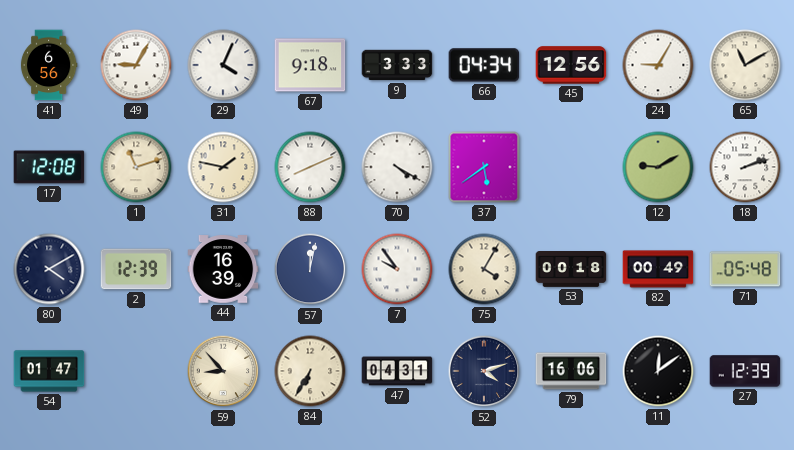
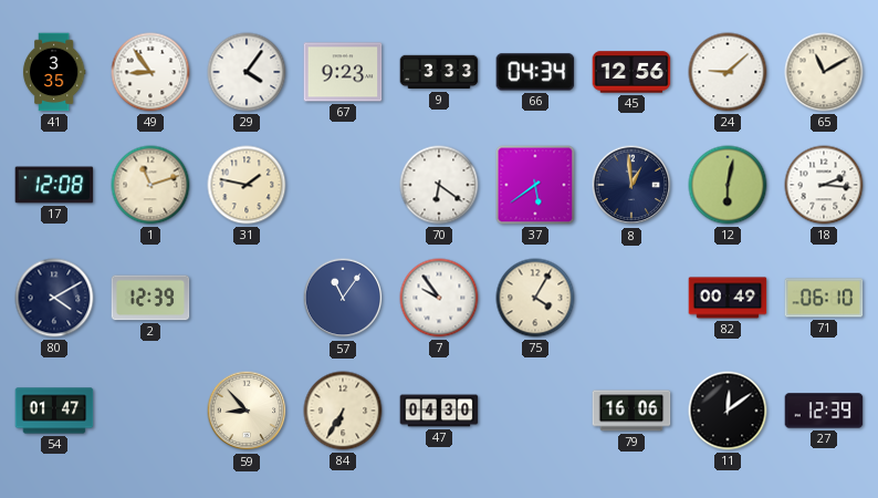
41: 6:56 -> 3:35
49: 9:05 -> 8:54
29: 4:04 -> 4:06
67: 9:18 -> 9:23
24: 9:05 -> 9:08
88: 8:11 -> none
70: 4:20 -> 6:21
8: none -> 12:59
12: 9:10 -> 6:02
18: 2:12 -> 2:16
44: 16:39 -> none
57: 12:02 -> 11:06
53: 00:18 -> none
71: 05:48 -> 06:10
47: 04:31 -> 04:30
52: 4:12 -> none
